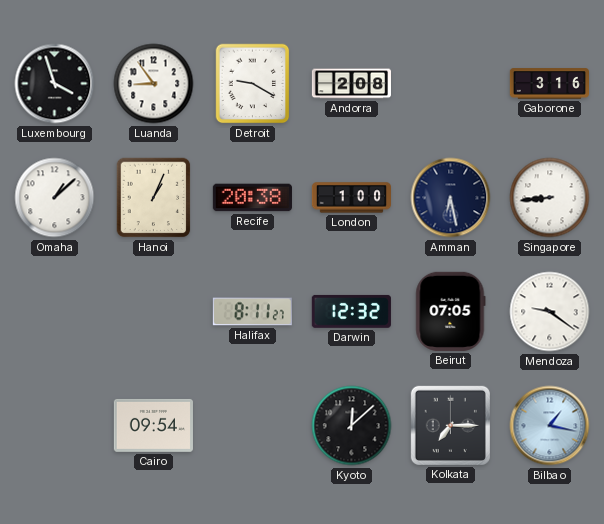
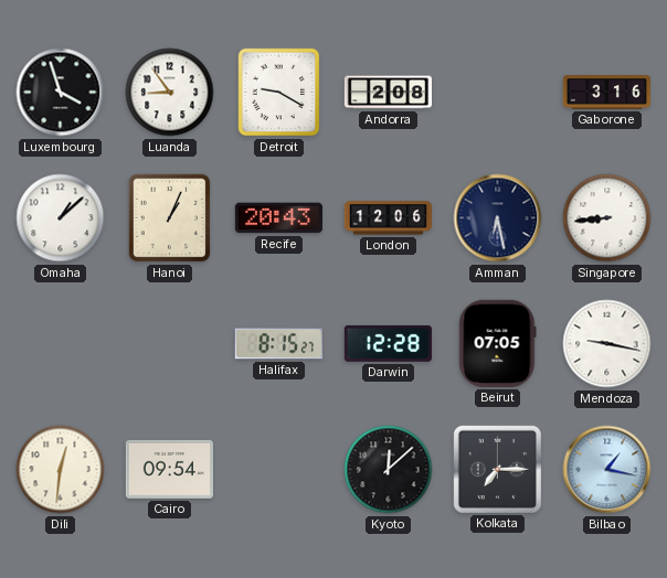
Recife: 20:38 -> 20:43
London: 1:00 -> 12:06
Halifax: 8:11 -> 8:15
Darwin: 12:32 -> 12:28
Mendoza: 9:21 -> 9:17
Dili: none -> 12:31
